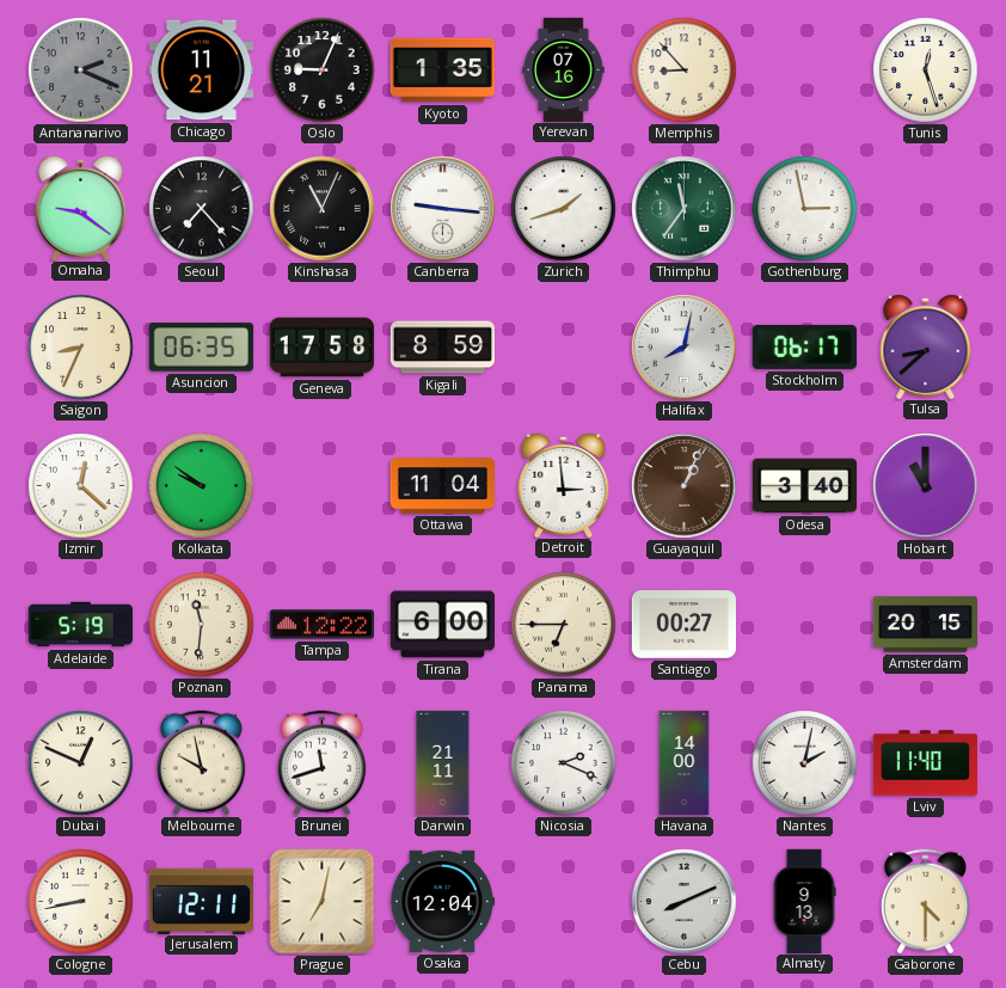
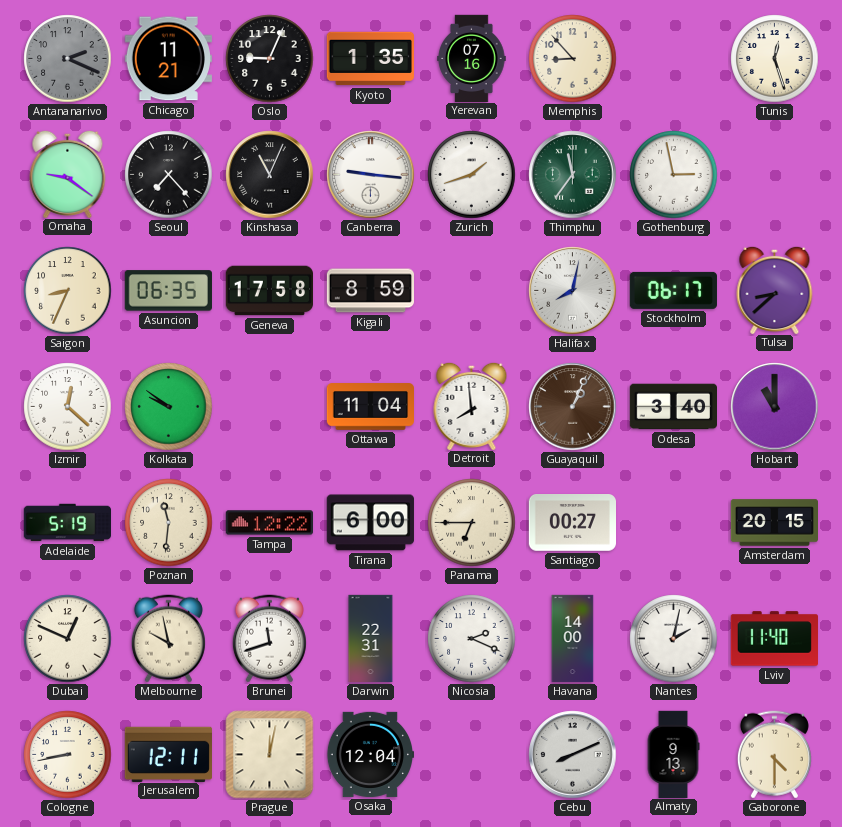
Detroit: 2:59 -> 7:59
Darwin: 21:11 -> 22:31
Prague: 7:02 -> 12:02
